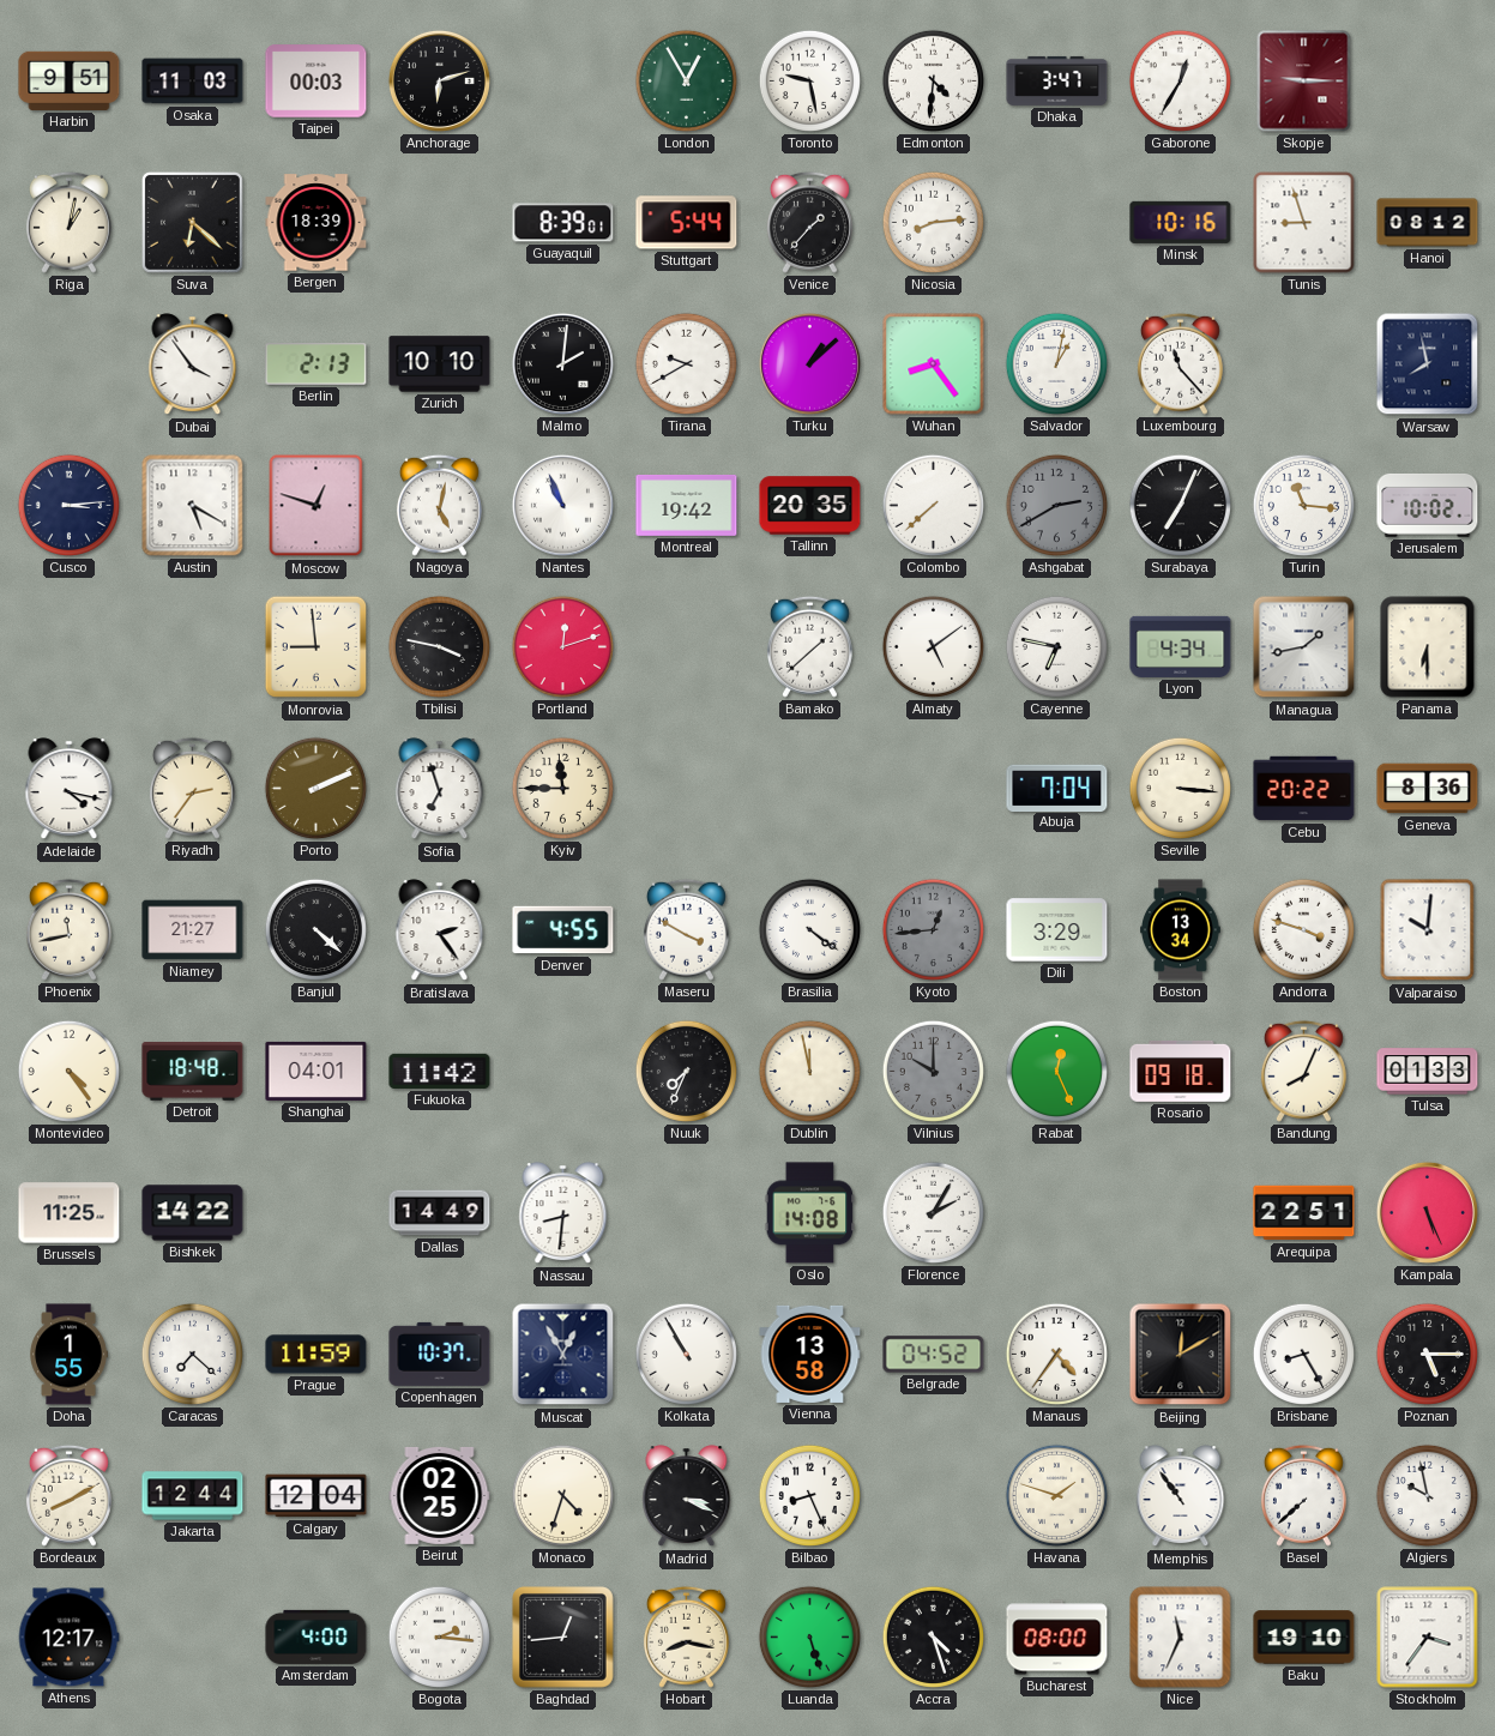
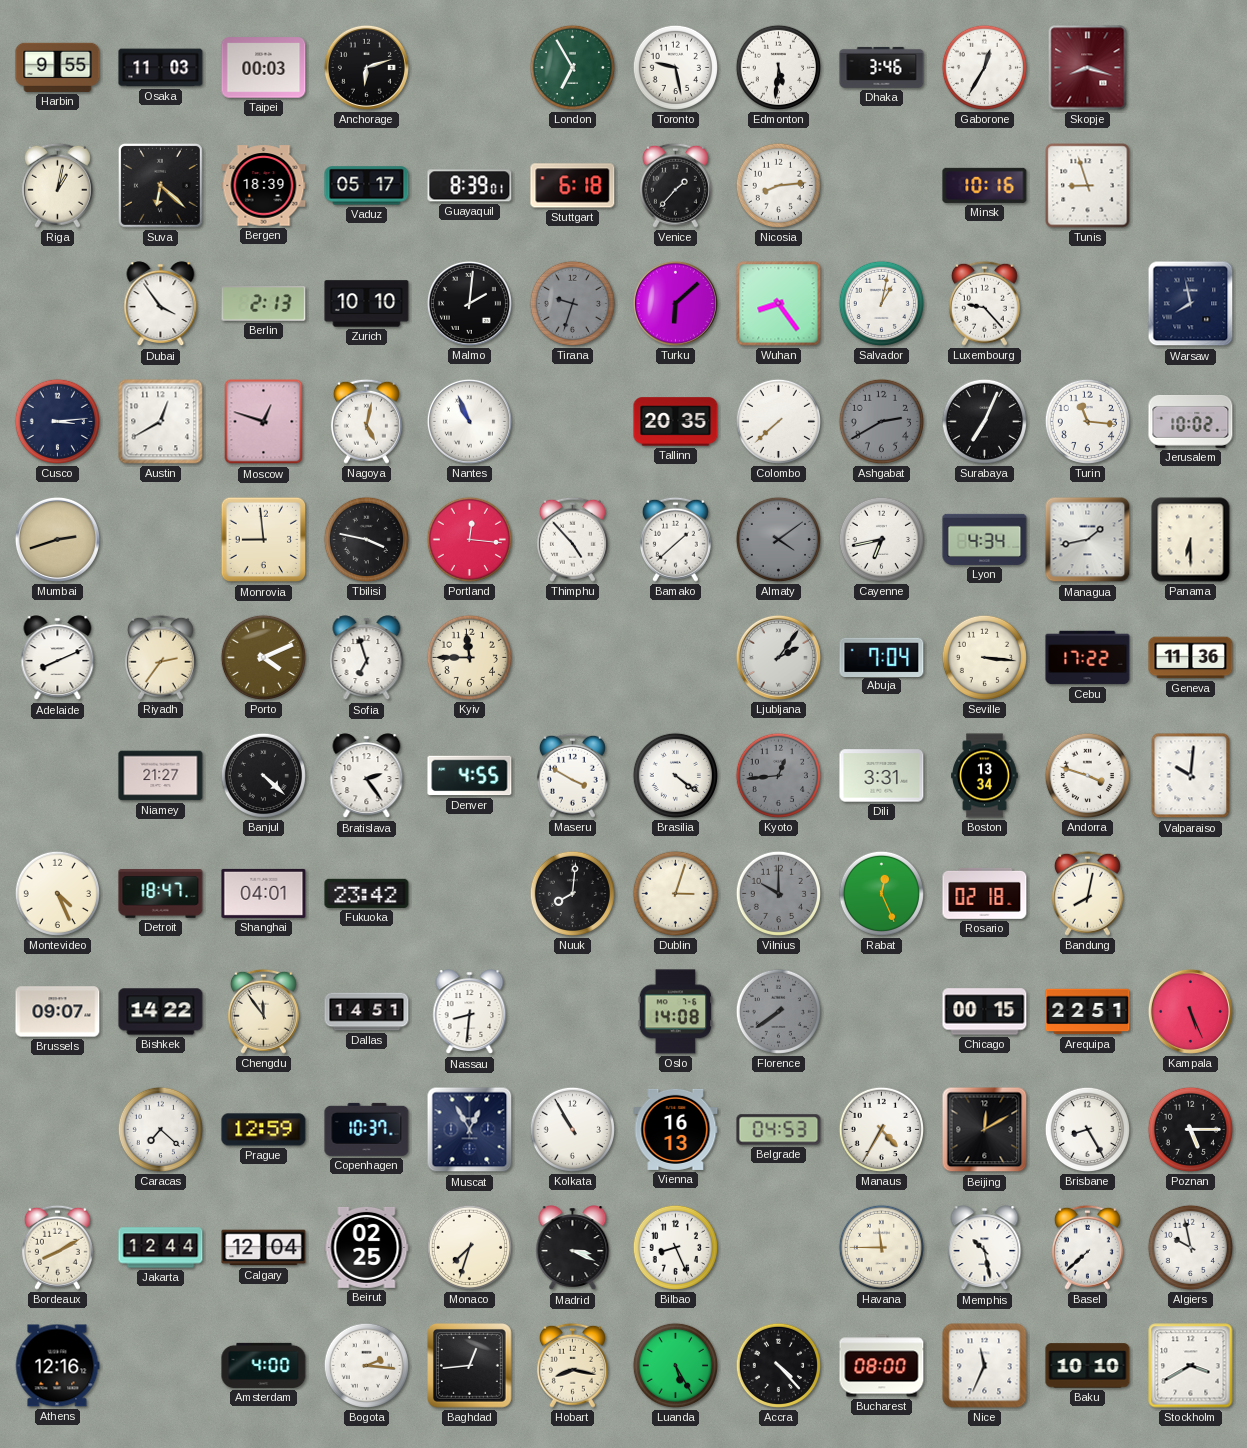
Harbin: 9:51 -> 9:55
London: 12:55 -> 6:55
Edmonton: 4:31 -> 5:31
Dhaka: 3:47 -> 3:46
Skopje: 9:15 -> 8:18
Vaduz: none -> 05:17
Stuttgart: 5:44 -> 6:18
Hanoi: 08:12 -> none
Tirana: 9:40 -> 9:33
Tirana dial: white -> grey
Turku: 1:08 -> 6:08
Luxembourg: 11:23 -> 9:23
Austin: 5:20 -> 12:40
Montreal: 19:42 -> none
Mumbai: none -> 2:42
Portland: 12:12 -> 12:16
Thimphu: none -> 4:53
Almaty: 5:09 -> 4:09
Almaty dial: white -> grey
Cayenne: 6:47 -> 6:43
Adelaide: 4:17 -> 8:11
Porto: 2:11 -> 4:11
Ljubljana: none -> 2:06
Cebu: 20:22 -> 17:22
Geneva: 8:36 -> 11:36
Phoenix: 11:43 -> none
Dili: 3:29 -> 3:31
Montevideo: 4:24 -> 4:26
Detroit: 18:48 -> 18:47
Fukuoka: 11:42 -> 23:42
Nuuk: 7:34 -> 8:01
Dublin: 11:58 -> 3:03
Rosario: 09:18 -> 02:18
Bandung: 8:04 -> 8:02
Tulsa: 01:33 -> none
Brussels: 11:25 -> 09:07
Chengdu: none -> 11:54
Dallas: 14:49 -> 14:51
Florence: 2:05 -> 7:39
Florence dial: white -> grey
Chicago: none -> 00:15
Doha: 1:55 -> none
Prague: 11:59 -> 12:59
Vienna: 13:58 -> 16:13
Belgrade: 04:52 -> 04:53
Manaus: 4:36 -> 4:35
Monaco: 4:33 -> 7:33
Havana: 1:48 -> 11:45
Memphis: 10:54 -> 10:28
Athens: 12:17 -> 12:16
Luanda: 5:27 -> 5:25
Accra: 4:27 -> 4:23
Baku: 19:10 -> 10:10
Stockholm: 3:36 -> 3:40
